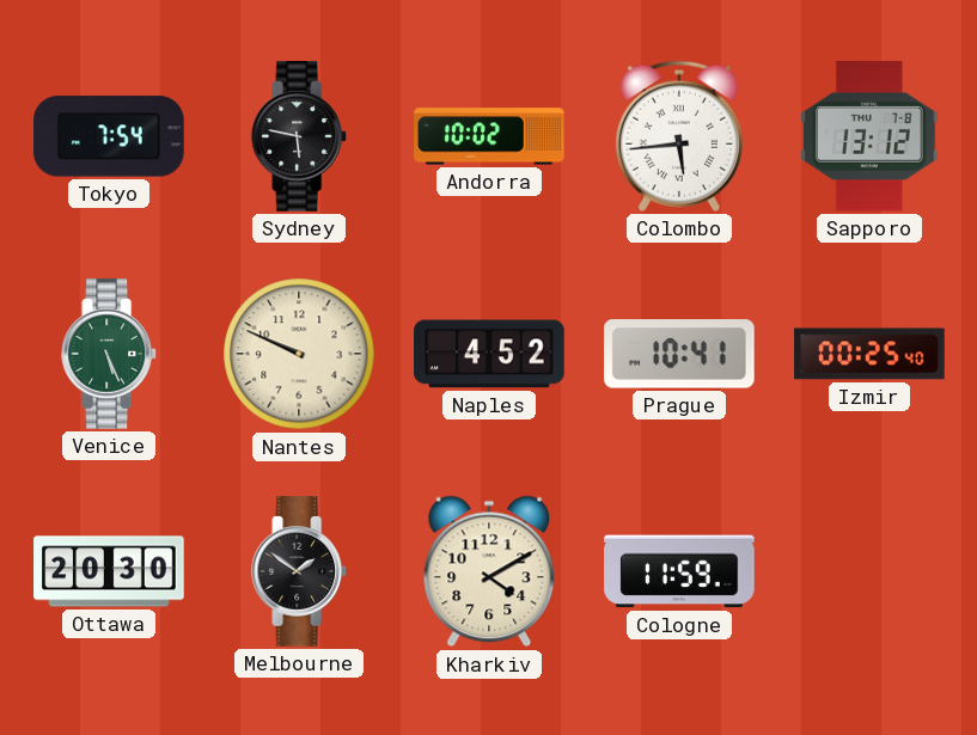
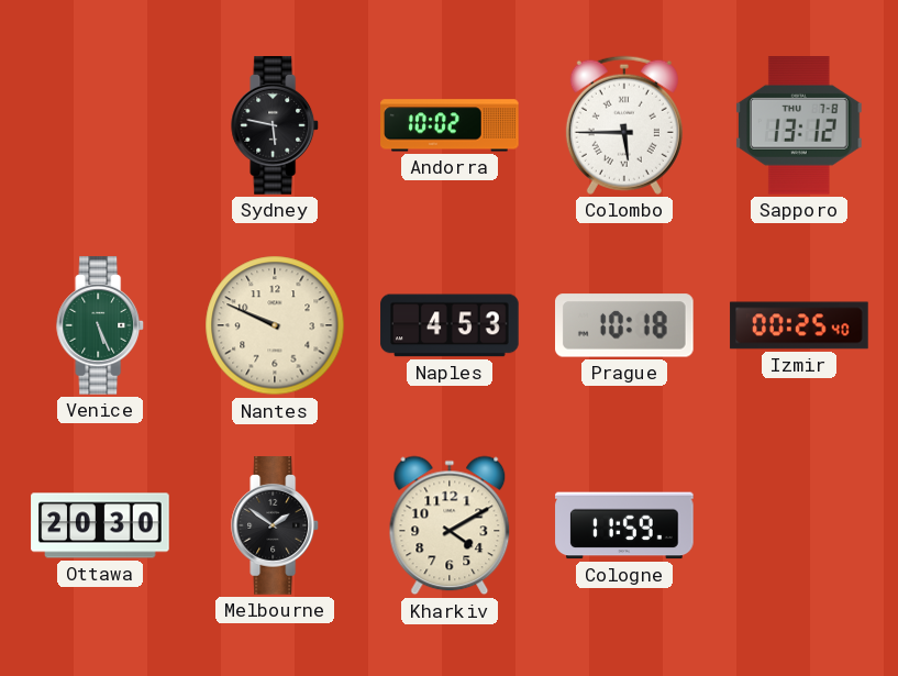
Tokyo: 7:54 -> none
Colombo: 5:44 -> 5:45
Naples: 4:52 -> 4:53
Prague: 10:41 -> 10:18
